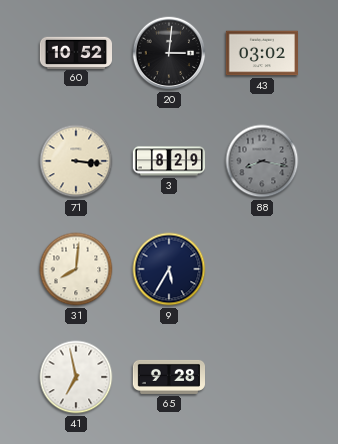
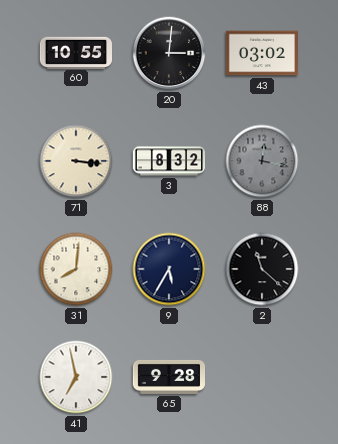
60: 10:52 -> 10:55
3: 8:29 -> 8:32
88: 8:17 -> 12:17
2: none -> 11:22
